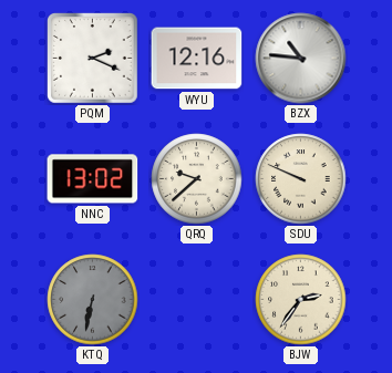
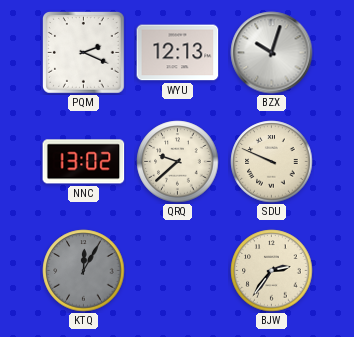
WYU: 12:16 -> 12:13
BZX: 10:46 -> 10:03
KTQ: 6:32 -> 12:05
